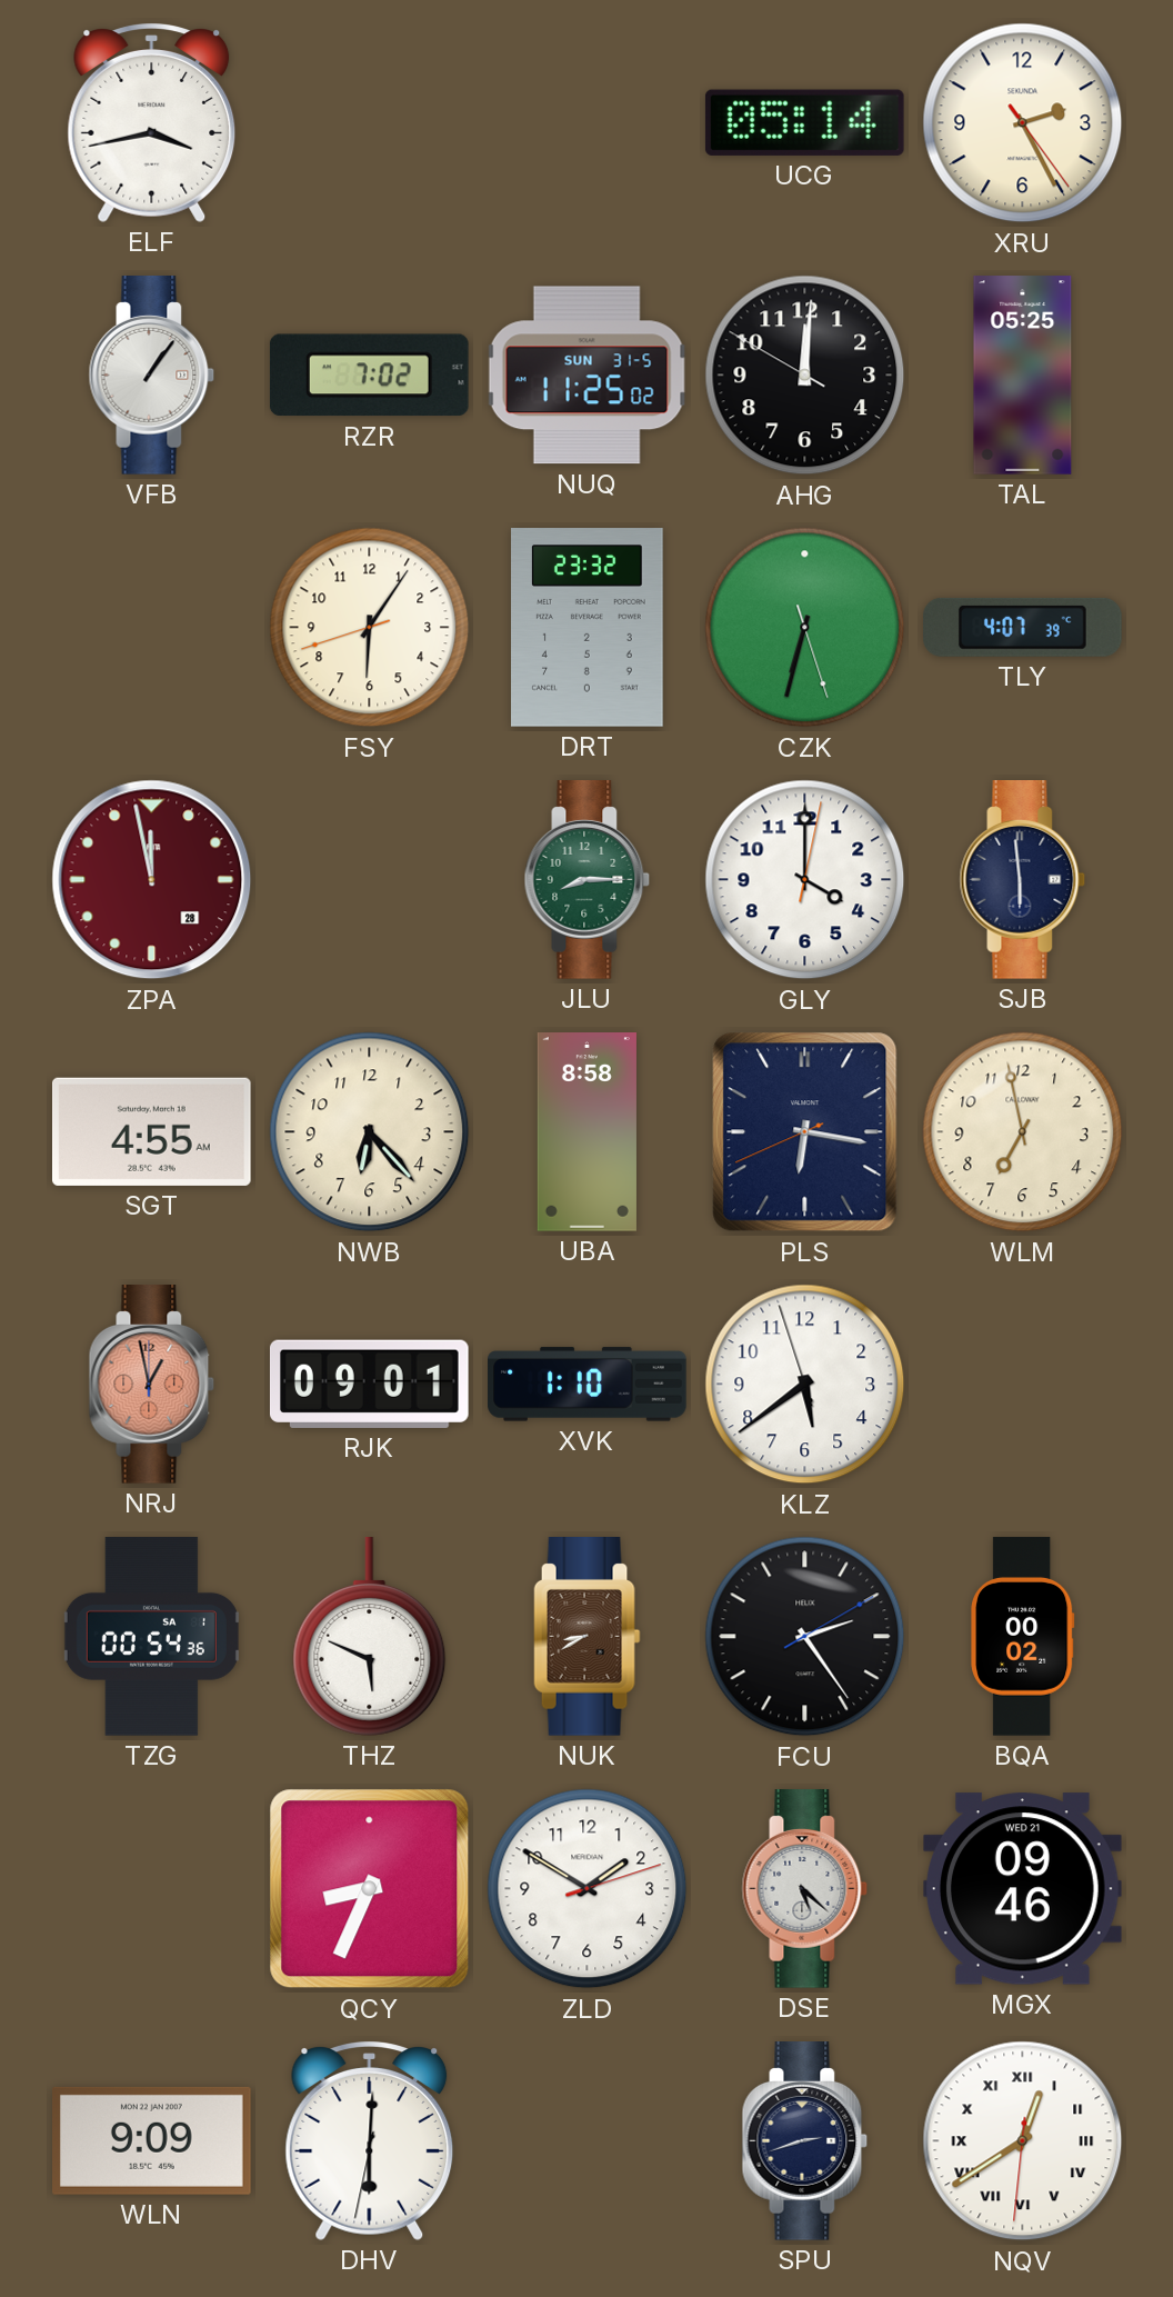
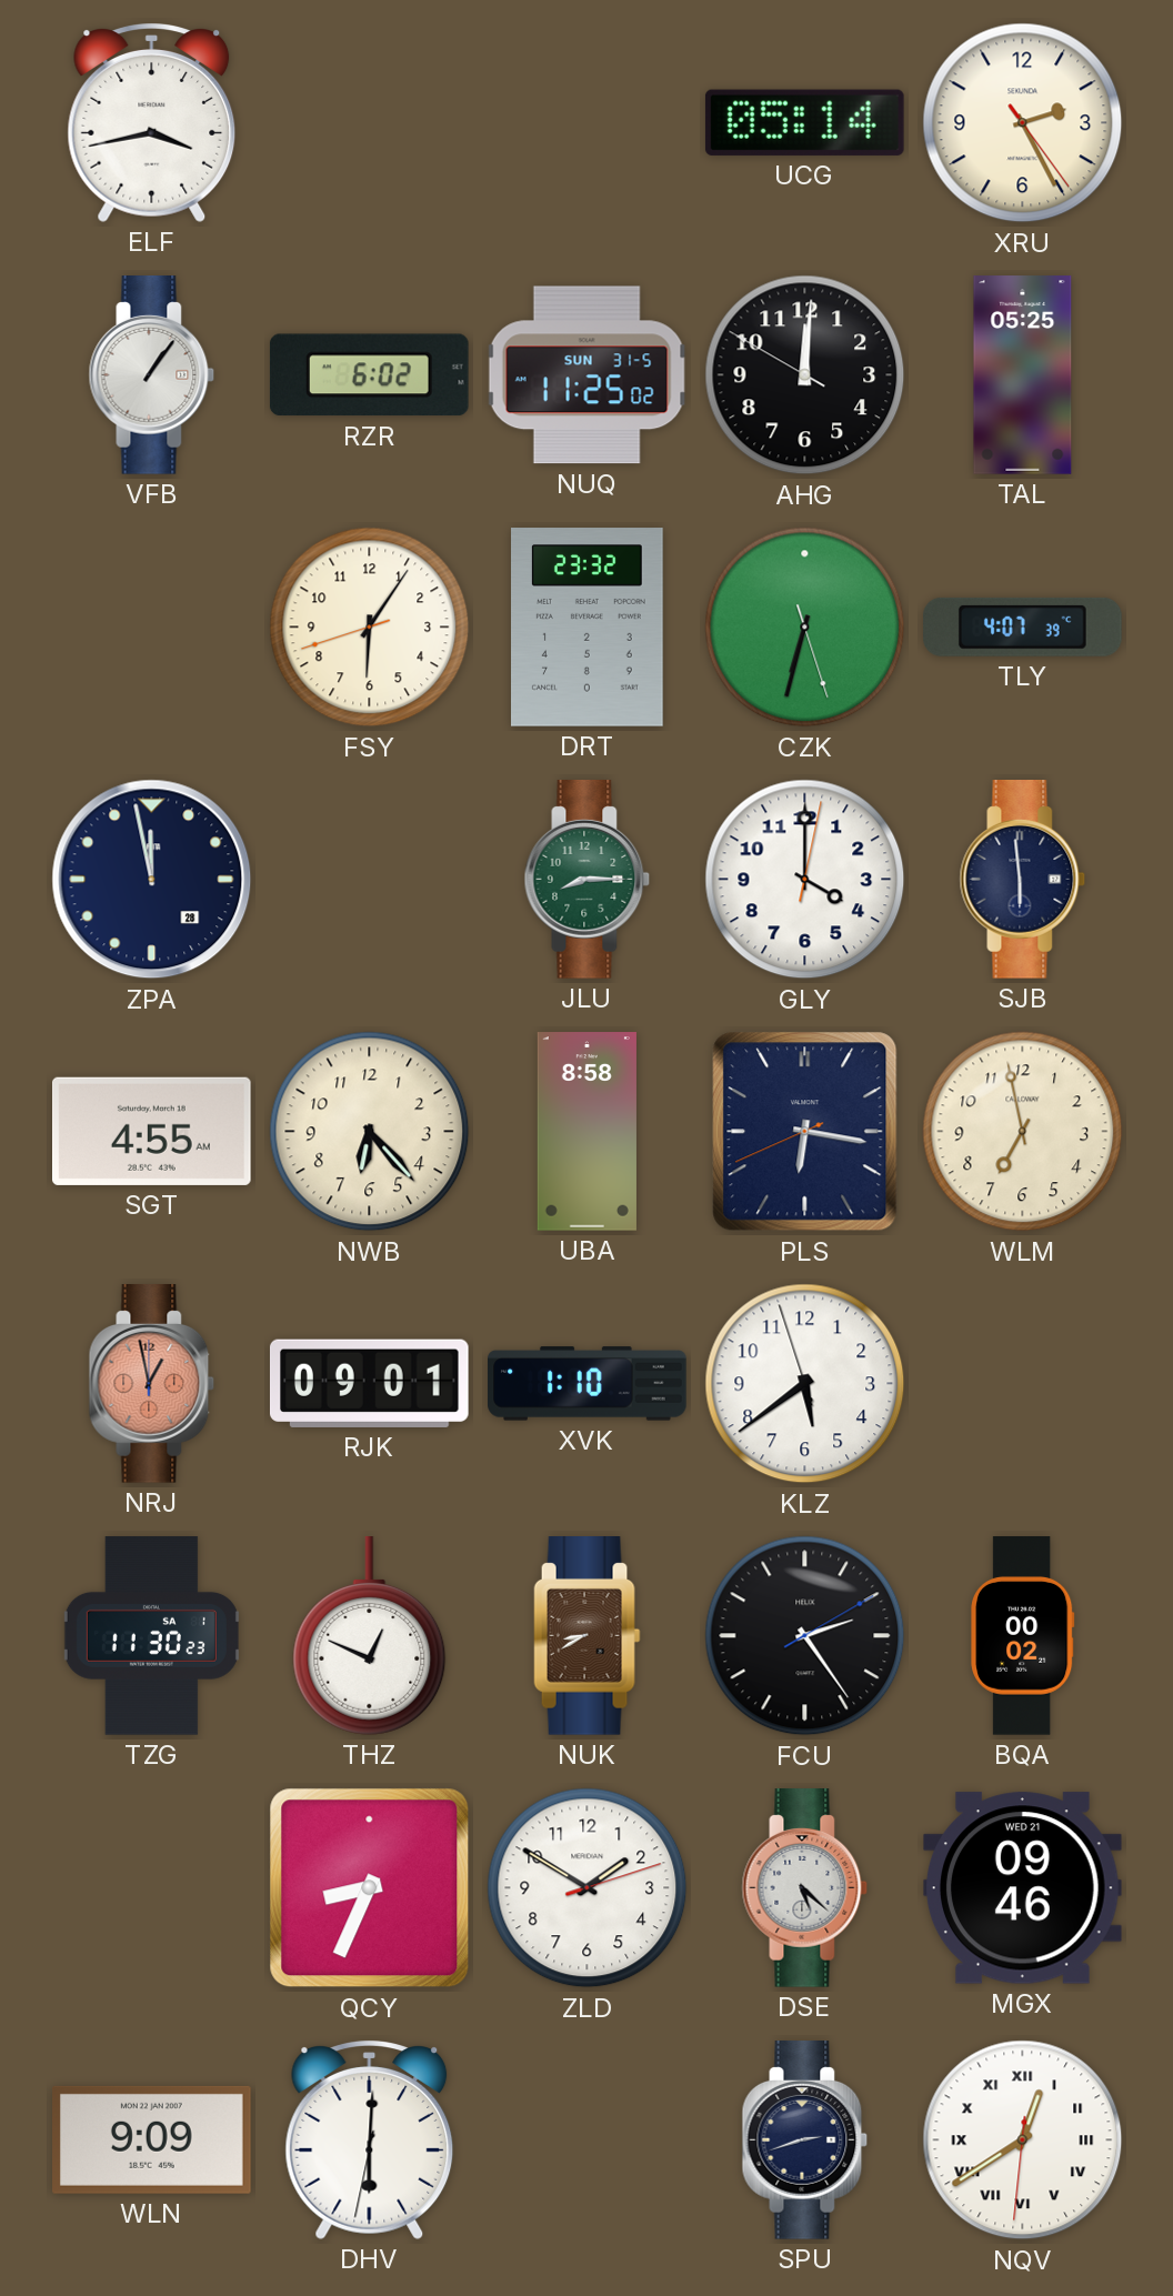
RZR: 7:02 -> 6:02
ZPA dial: burgundy -> navy
TZG: 00:54 -> 11:30
THZ: 5:49 -> 12:49
